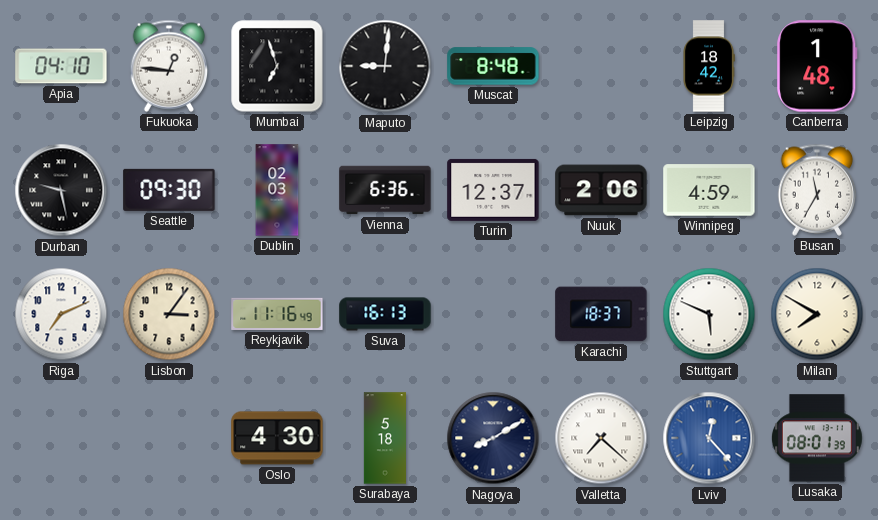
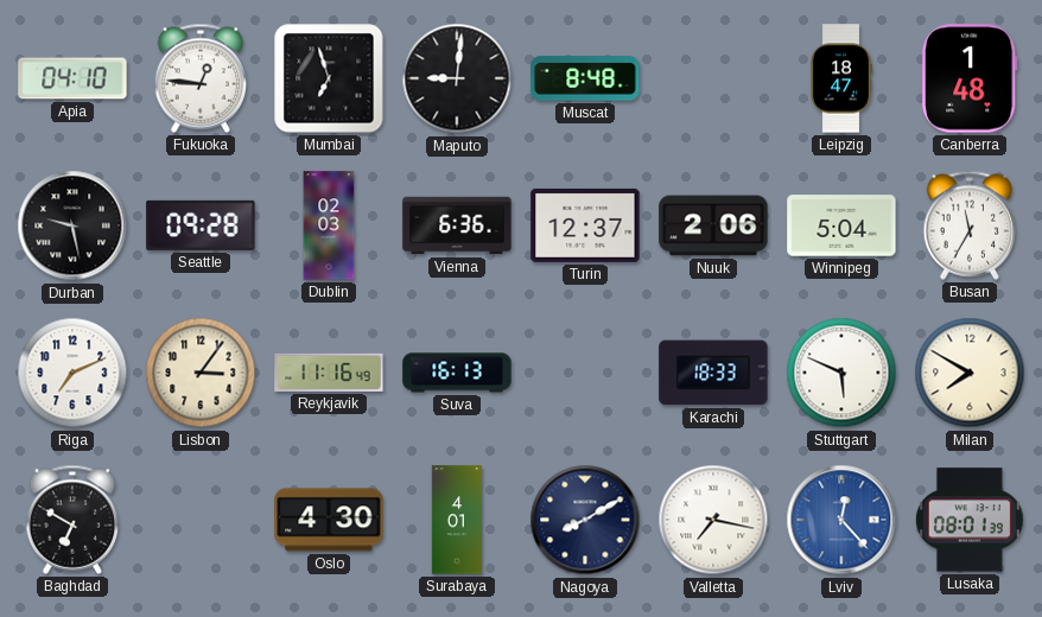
Leipzig: 18:42 -> 18:47
Seattle: 09:30 -> 09:28
Winnipeg: 4:59 -> 5:04
Karachi: 18:37 -> 18:33
Baghdad: none -> 6:50
Surabaya: 5:18 -> 4:01
Valletta: 7:22 -> 7:17
